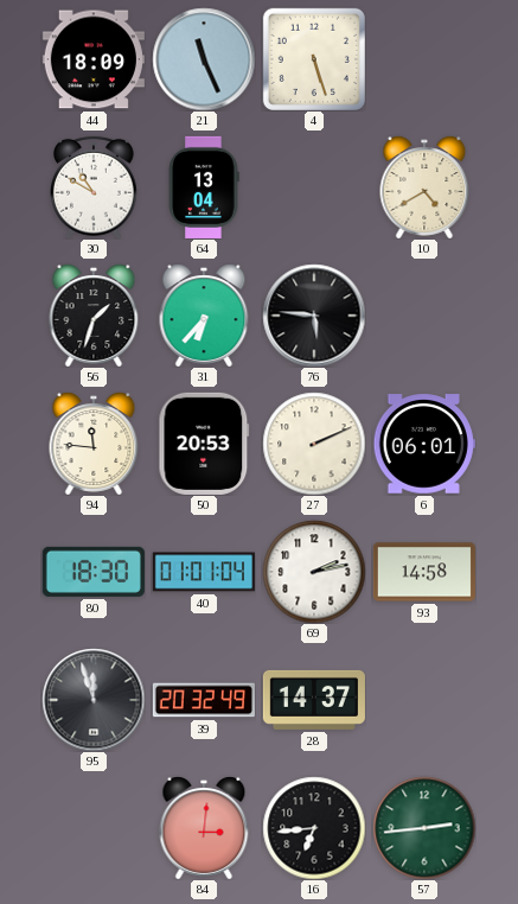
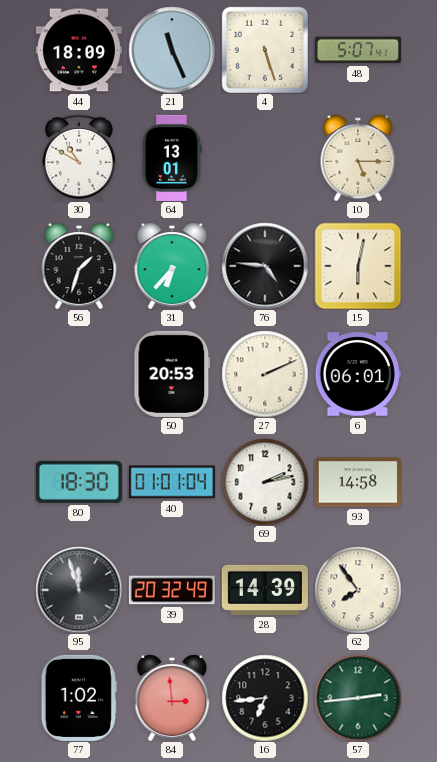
48: none -> 5:07
64: 13:04 -> 13:01
10: 4:40 -> 5:15
76: 5:46 -> 4:46
15: none -> 6:02
94: 11:46 -> none
28: 14:37 -> 14:39
62: none -> 7:54
77: none -> 1:02
84: 3:01 -> 2:59
